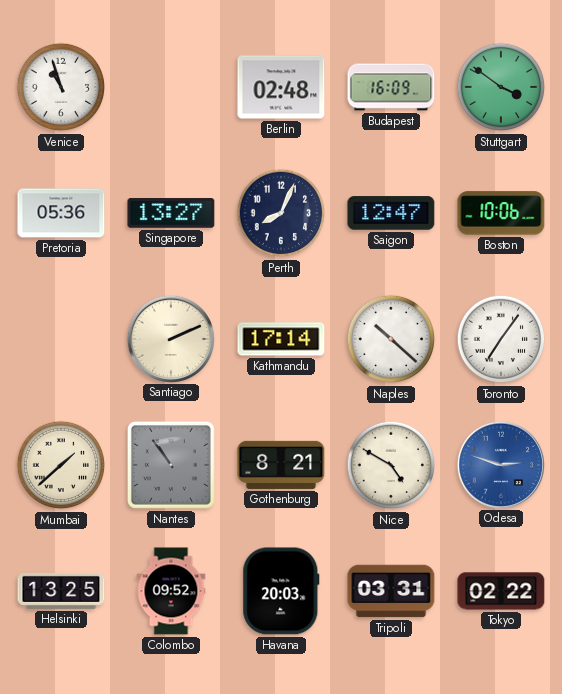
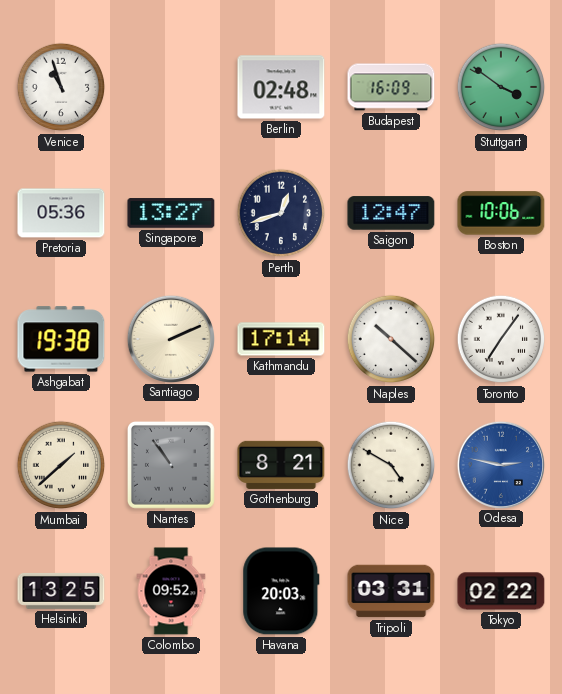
Perth: 8:04 -> 12:42
Ashgabat: none -> 19:38
Odesa: 2:48 -> 2:47
